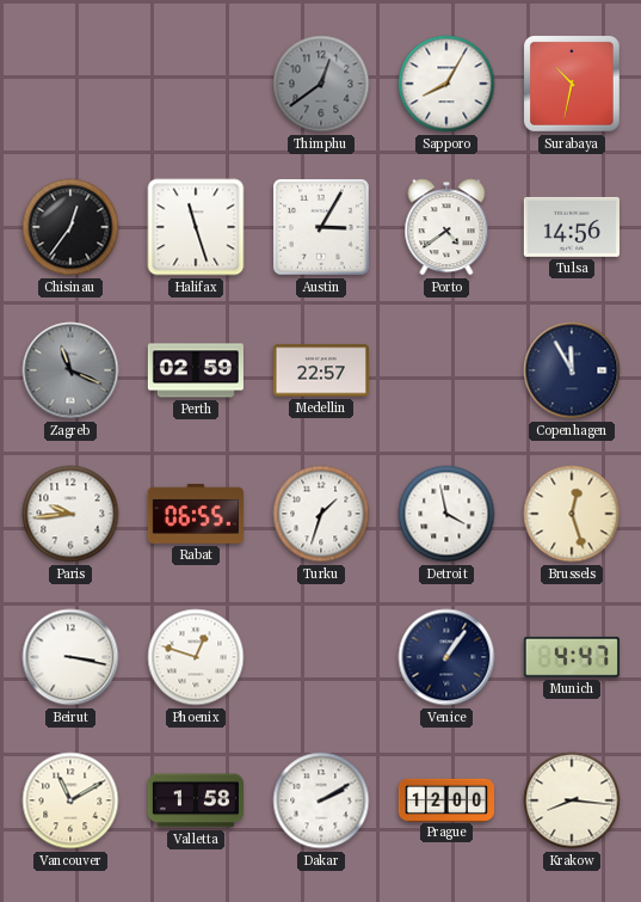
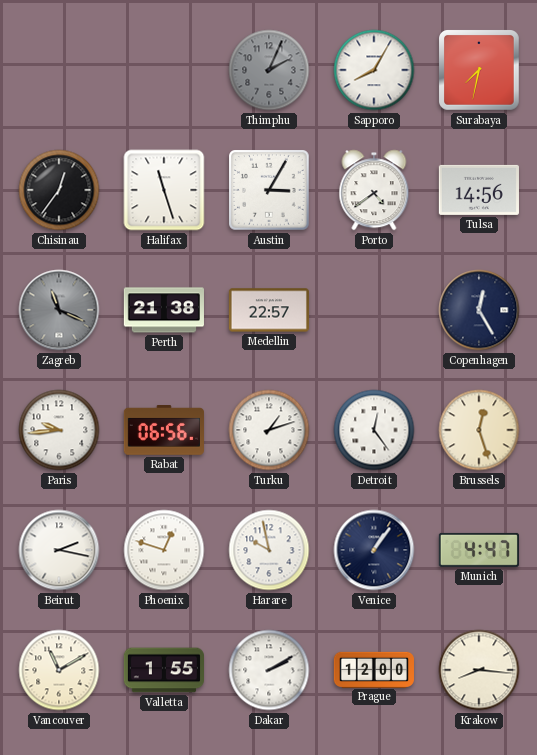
Thimphu: 12:39 -> 2:04
Surabaya: 10:32 -> 7:32
Perth: 02:59 -> 21:38
Copenhagen: 11:55 -> 12:25
Rabat: 06:55 -> 06:56
Turku: 1:33 -> 1:12
Detroit: 3:58 -> 12:24
Beirut: 3:17 -> 2:17
Harare: none -> 9:58
Valletta: 1:58 -> 1:55
